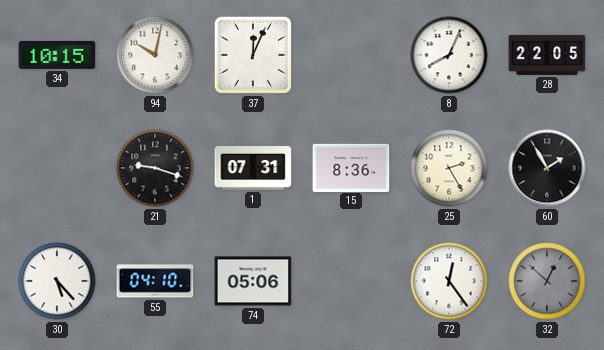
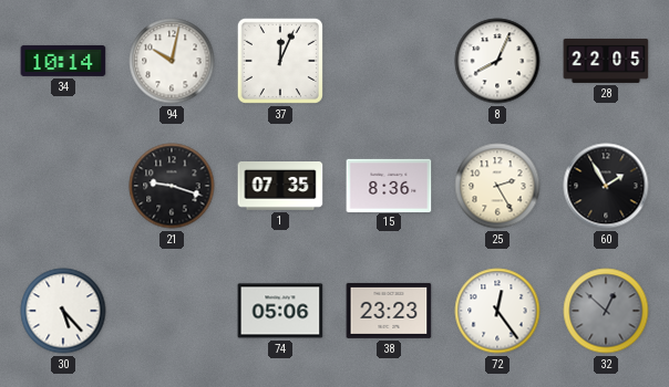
34: 10:15 -> 10:14
1: 07:31 -> 07:35
55: 04:10 -> none
38: none -> 23:23
